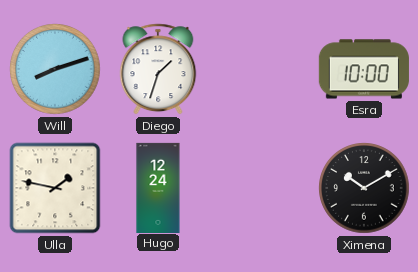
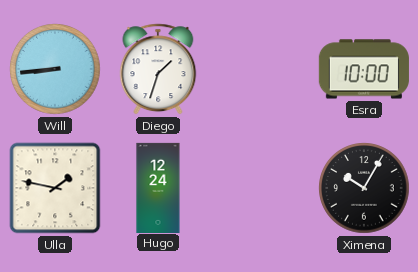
Will: 8:12 -> 8:44
Ximena: 10:10 -> 10:05
